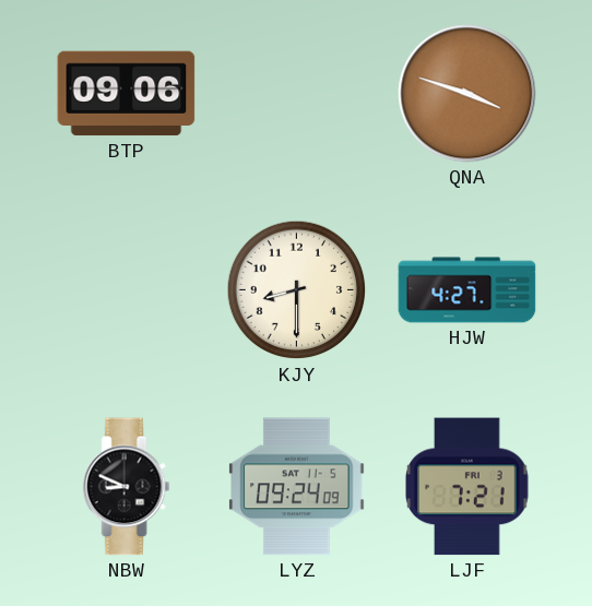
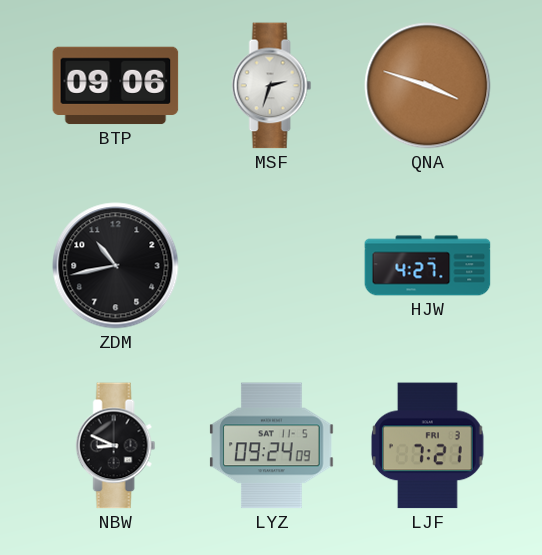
MSF: none -> 2:33
ZDM: none -> 10:43
KJY: 8:30 -> none
